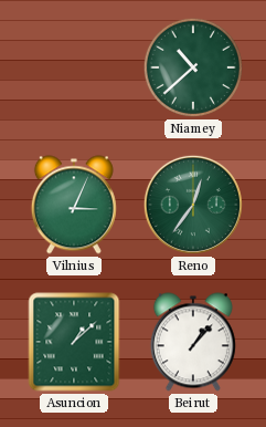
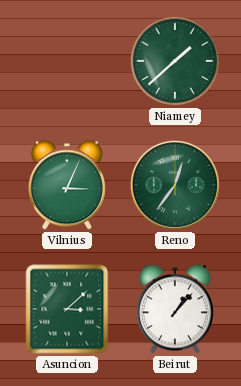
Niamey: 10:38 -> 1:38
Asuncion: 1:08 -> 3:08
